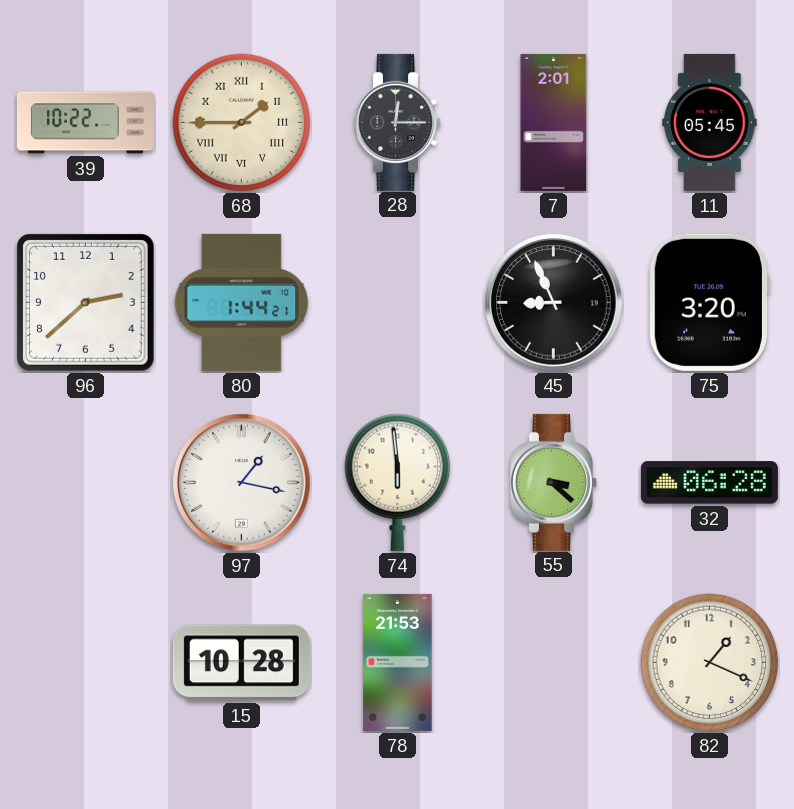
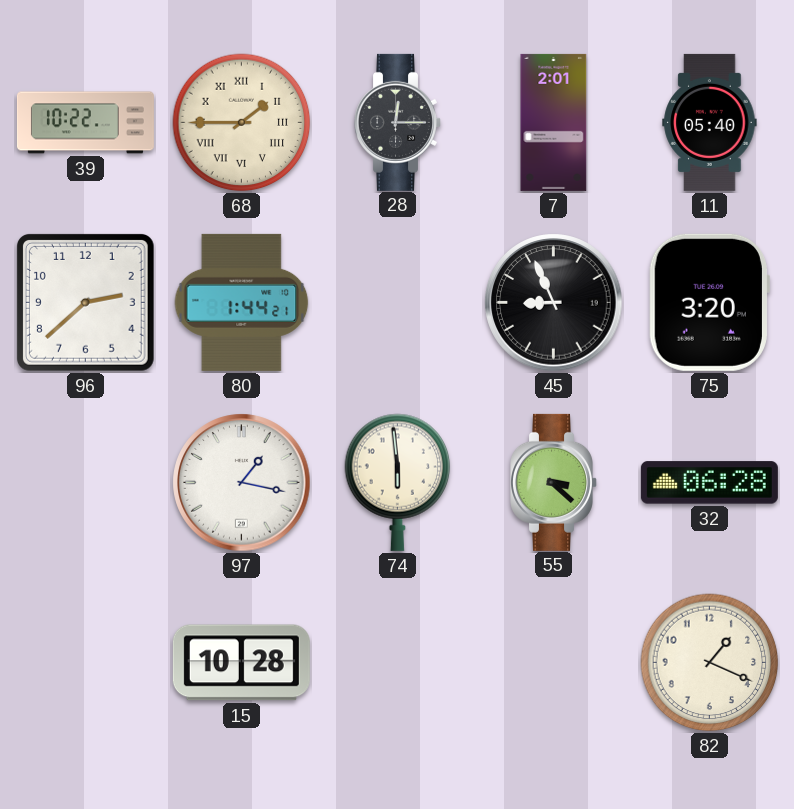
11: 05:45 -> 05:40
78: 21:53 -> none
